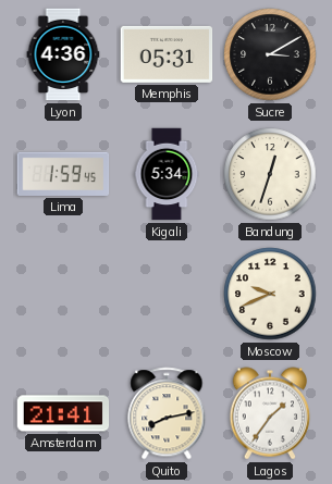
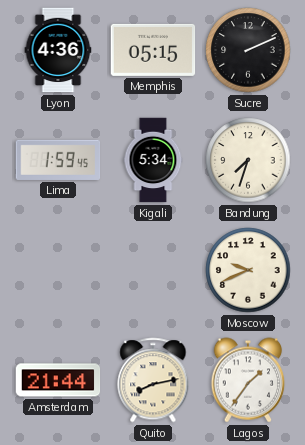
Memphis: 05:31 -> 05:15
Sucre: 3:10 -> 2:11
Bandung: 12:33 -> 7:33
Amsterdam: 21:41 -> 21:44
